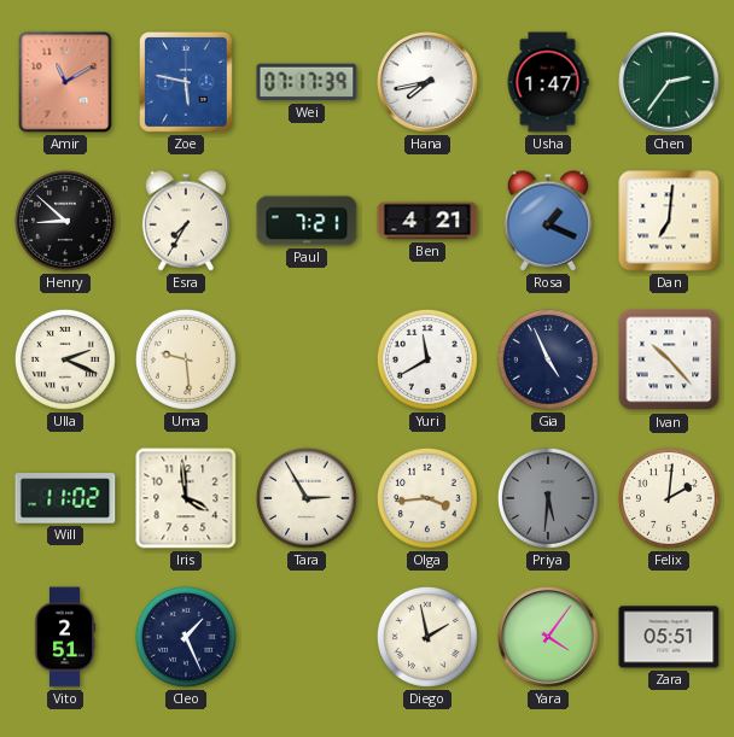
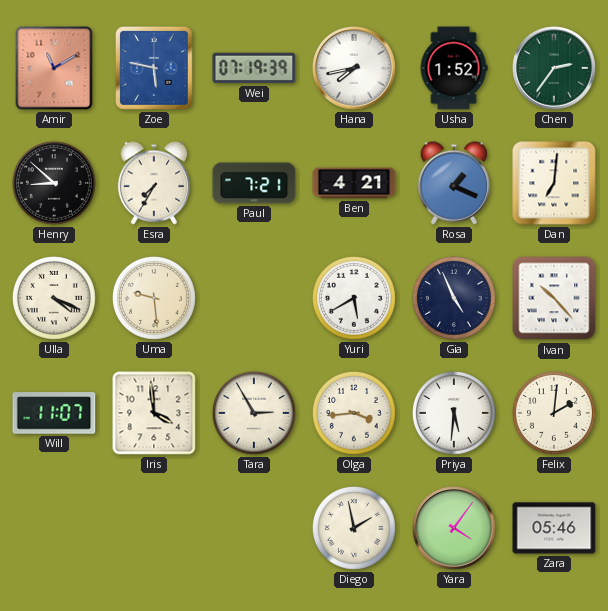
Wei: 07:17 -> 07:19
Usha: 1:47 -> 1:52
Ulla: 2:19 -> 4:19
Yuri: 11:40 -> 5:40
Will: 11:02 -> 11:07
Priya dial: grey -> white
Vito: 2:51 -> none
Cleo: 1:26 -> none
Zara: 05:51 -> 05:46
